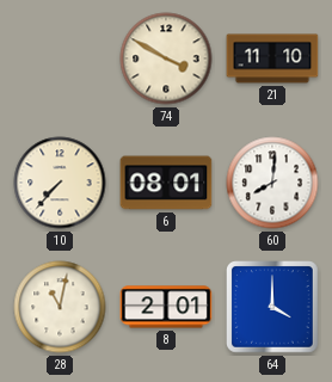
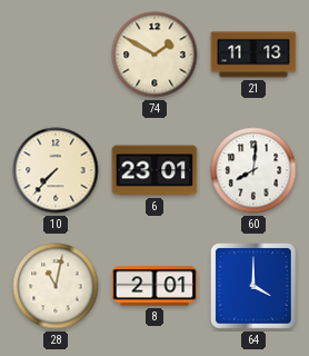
74: 3:50 -> 1:50
21: 11:10 -> 11:13
6: 08:01 -> 23:01
